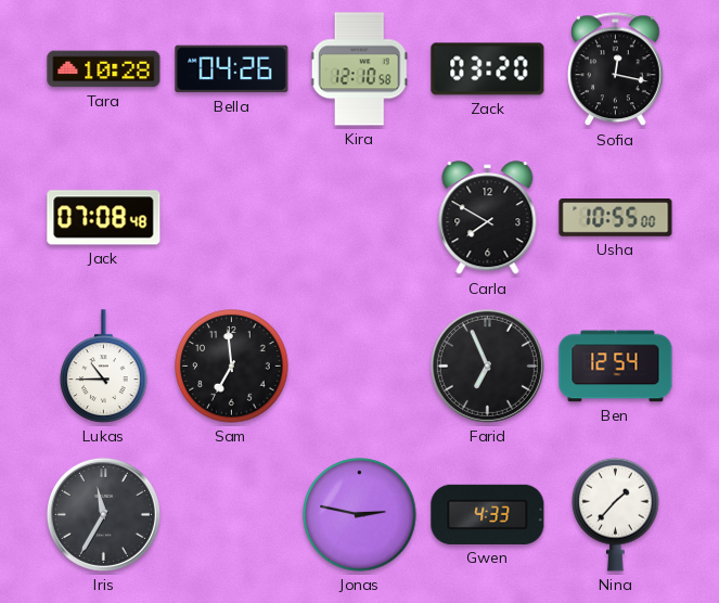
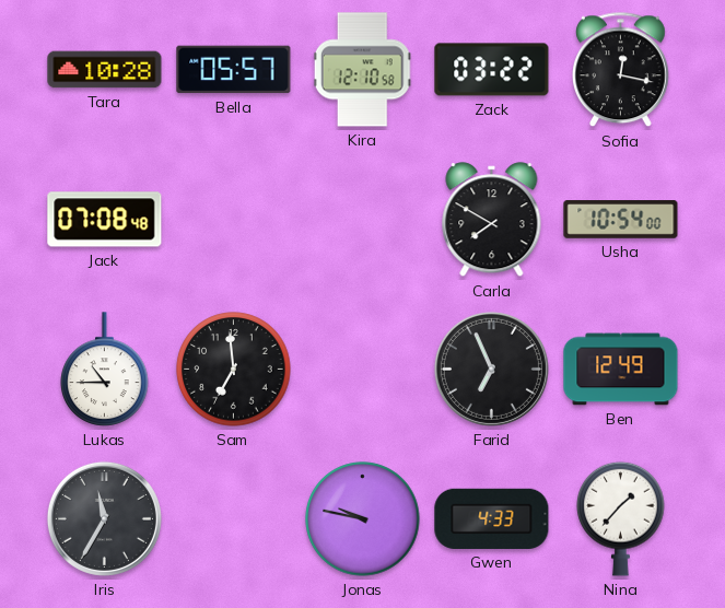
Bella: 04:26 -> 05:57
Zack: 03:20 -> 03:22
Usha: 10:55 -> 10:54
Ben: 12:54 -> 12:49
Jonas: 2:47 -> 9:47
